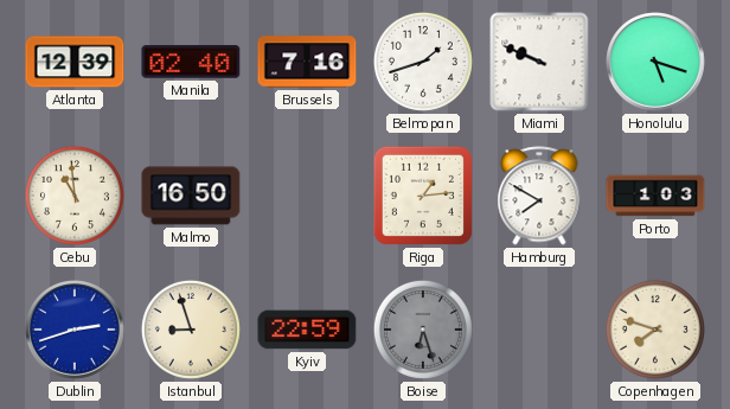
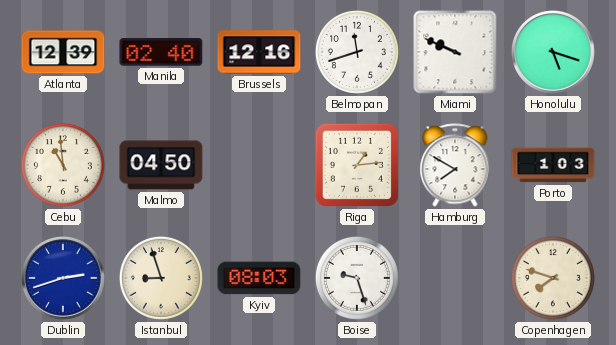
Brussels: 7:16 -> 12:16
Belmopan: 1:42 -> 11:42
Malmo: 16:50 -> 04:50
Kyiv: 22:59 -> 08:03
Boise: 6:27 -> 9:27
Boise dial: grey -> white
